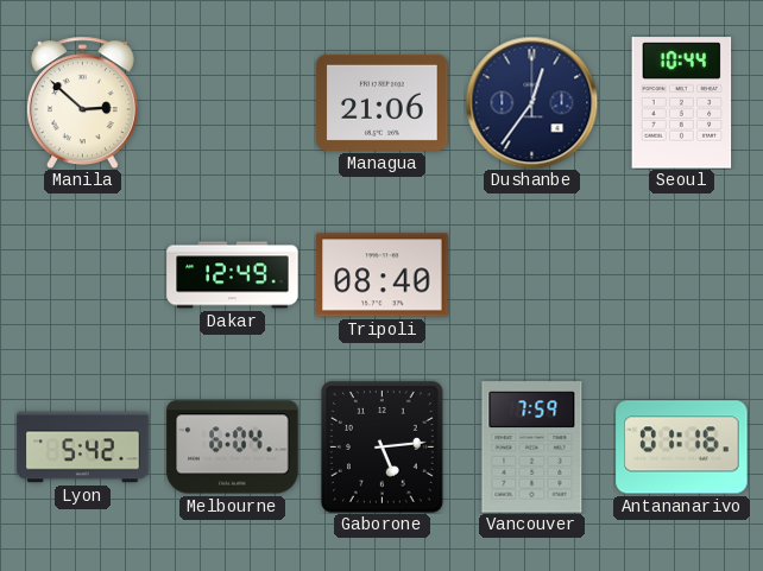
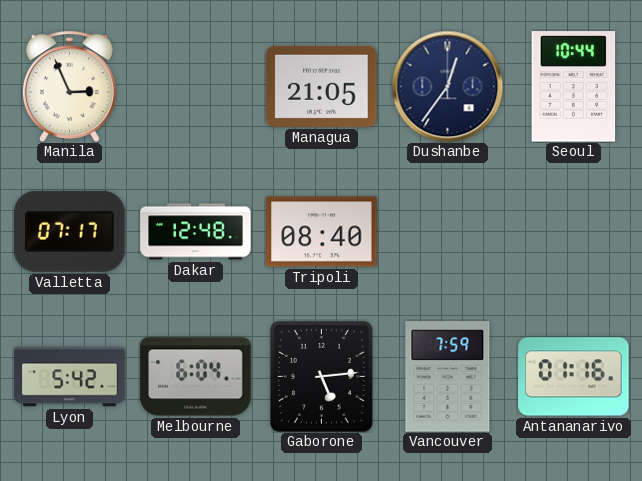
Manila: 2:52 -> 2:56
Managua: 21:06 -> 21:05
Valletta: none -> 07:17
Dakar: 12:49 -> 12:48
